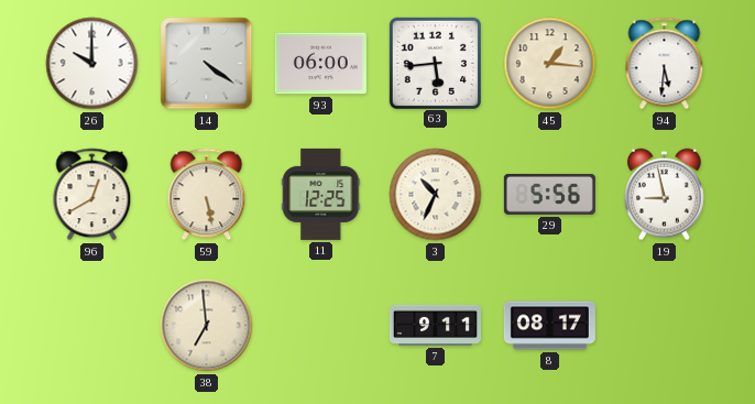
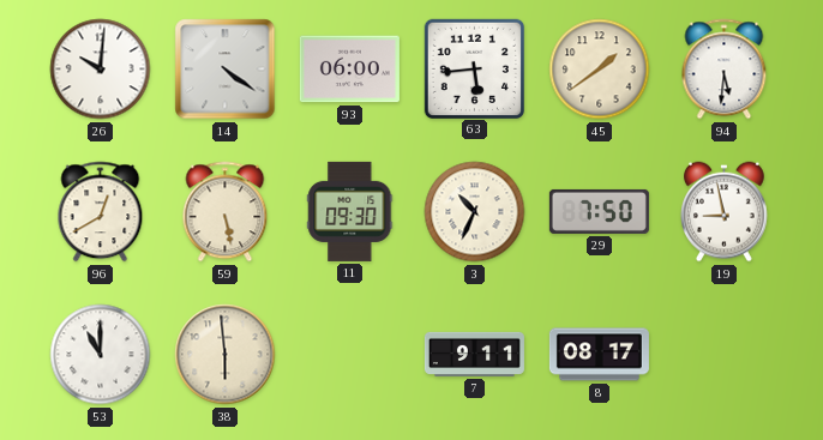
26: 10:00 -> 10:01
45: 1:16 -> 1:39
11: 12:25 -> 09:30
29: 5:56 -> 7:50
53: none -> 11:00
38: 6:59 -> 5:59
